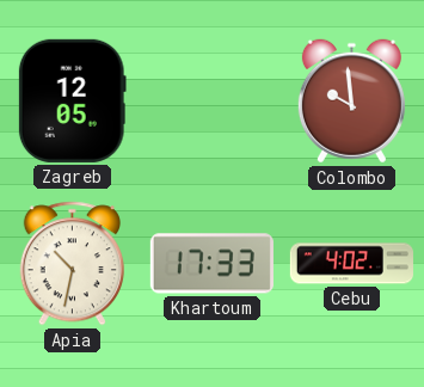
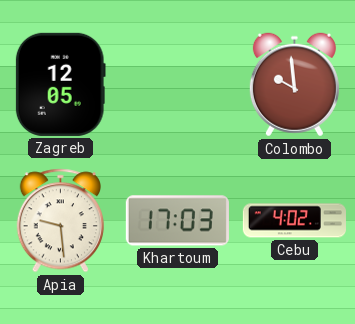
Apia: 10:32 -> 9:29
Khartoum: 17:33 -> 17:03
